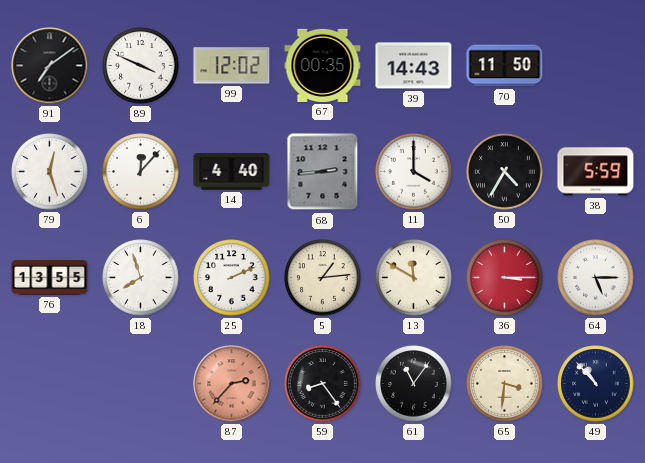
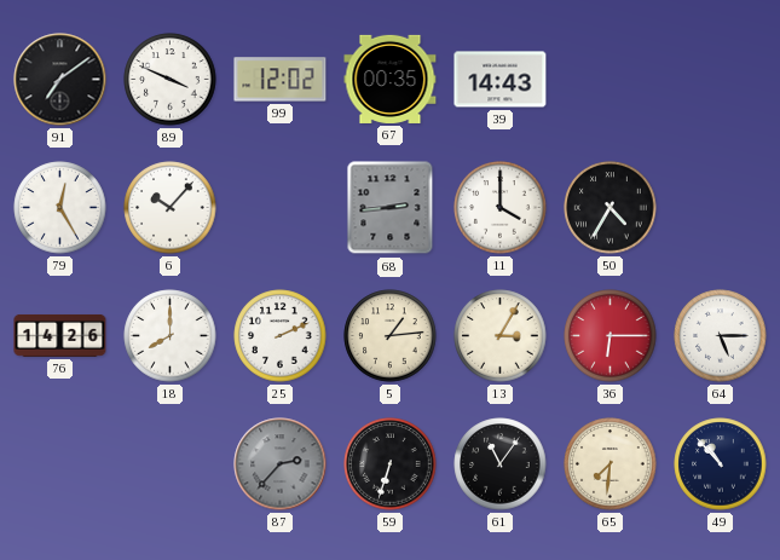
70: 11:50 -> none
79: 12:27 -> 12:25
6: 12:07 -> 10:07
14: 4:40 -> none
38: 5:59 -> none
76: 13:55 -> 14:26
18: 7:57 -> 8:00
13: 11:50 -> 3:05
36: 3:15 -> 6:15
87 dial: salmon -> grey
59: 8:24 -> 6:33
65: 3:31 -> 7:31
